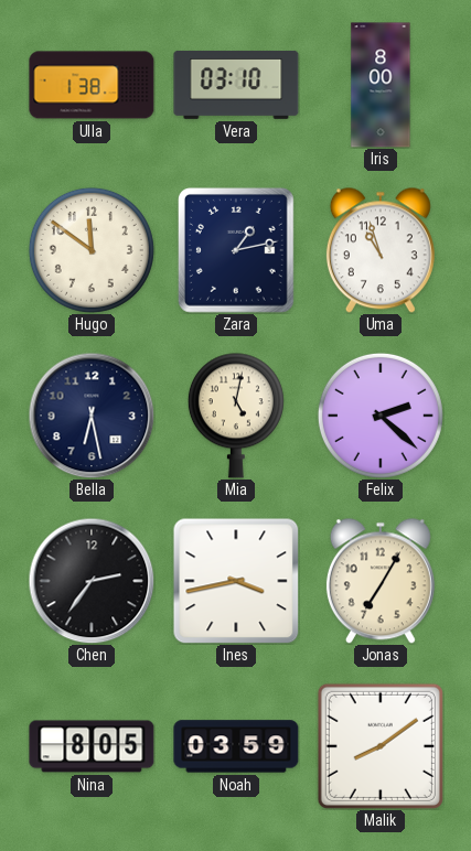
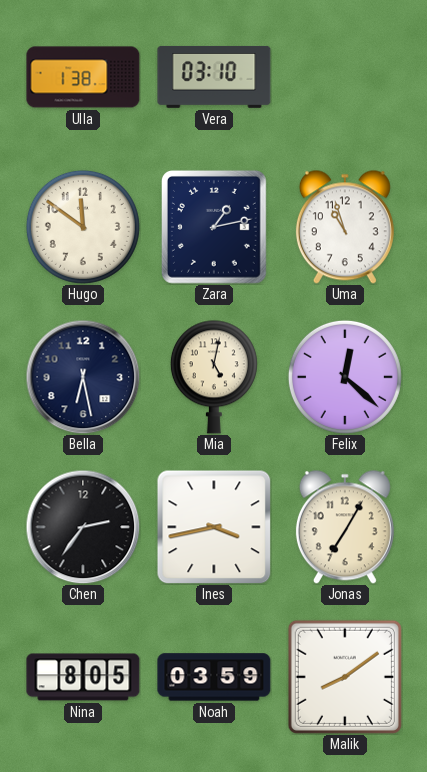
Iris: 8:00 -> none
Felix: 2:22 -> 12:22
